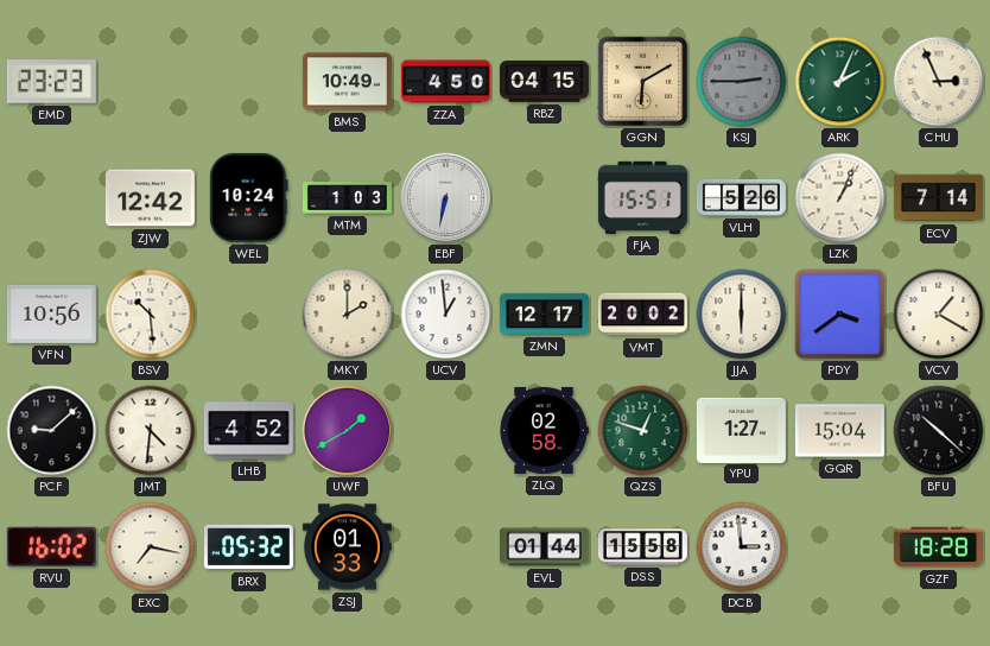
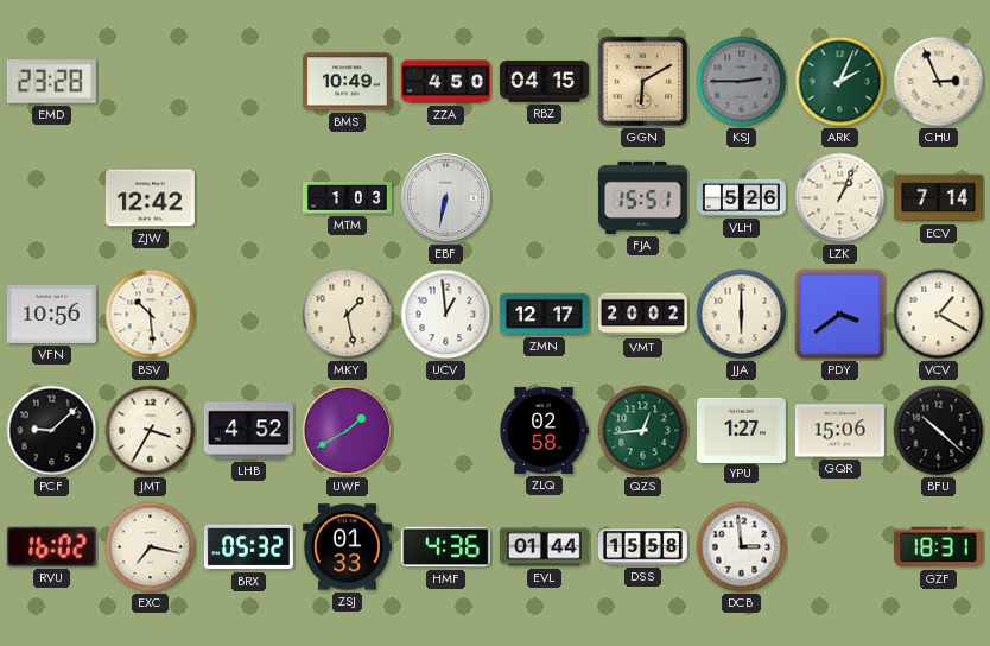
EMD: 23:23 -> 23:28
WEL: 10:24 -> none
MKY: 2:00 -> 1:28
JMT: 4:31 -> 3:35
QZS: 12:48 -> 12:44
GQR: 15:04 -> 15:06
HMF: none -> 4:36
GZF: 18:28 -> 18:31
